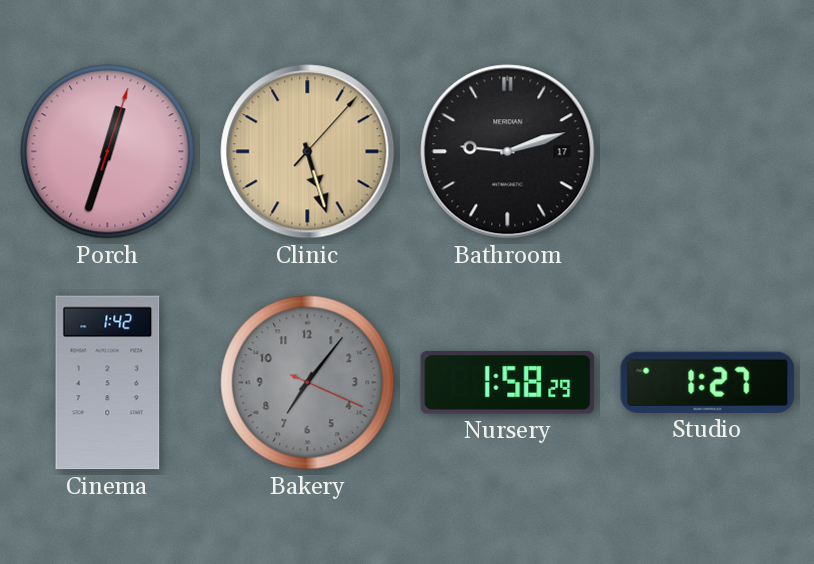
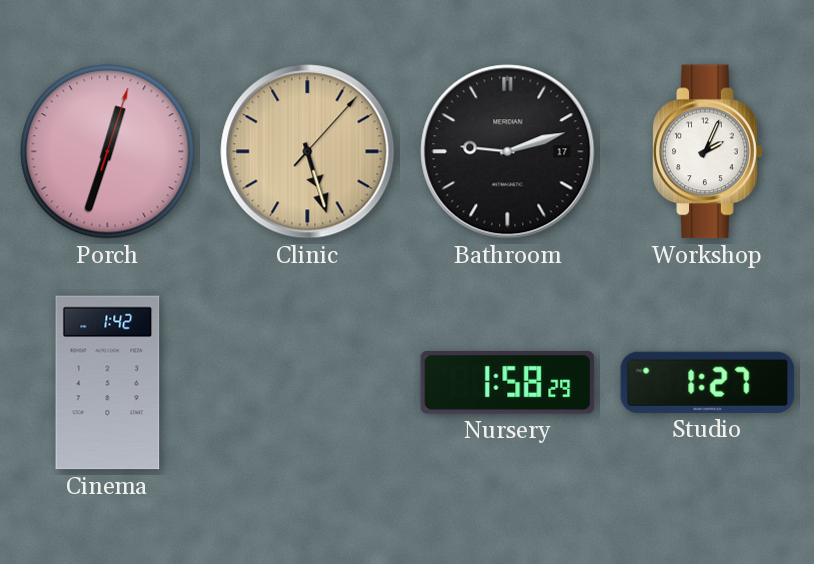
Workshop: none -> 2:04
Bakery: 7:06 -> none
